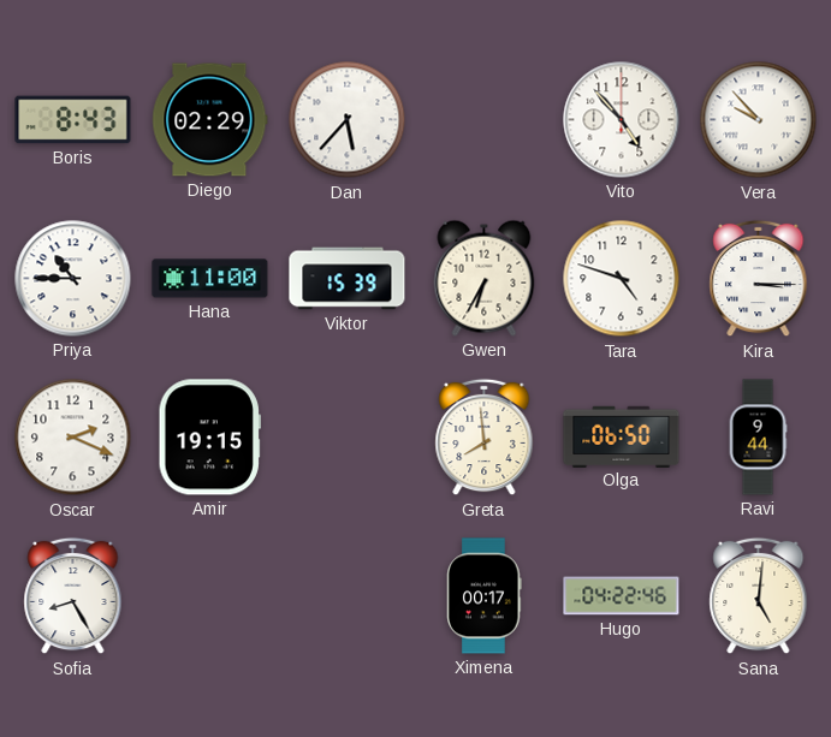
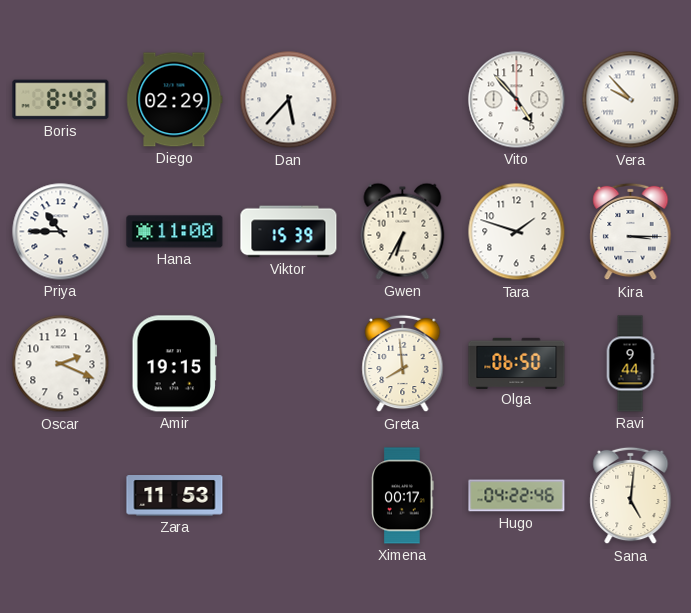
Tara: 4:48 -> 1:48
Sofia: 8:25 -> none
Zara: none -> 11:53
